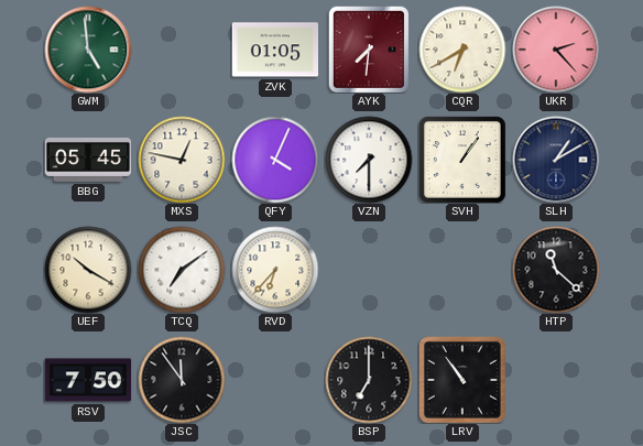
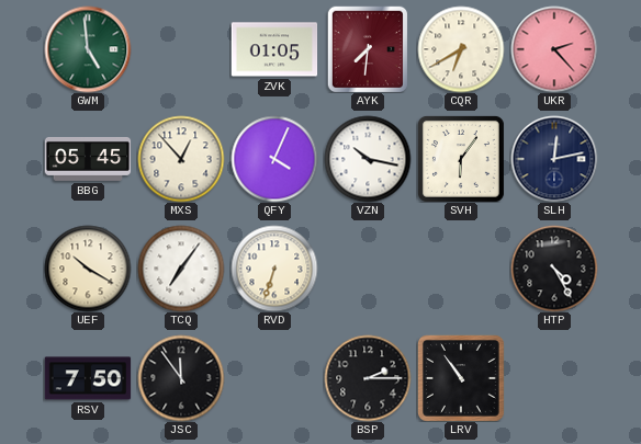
MXS: 12:47 -> 12:53
VZN: 7:30 -> 10:17
SVH: 1:06 -> 6:06
SLH: 1:10 -> 12:13
TCQ: 7:09 -> 7:06
RVD: 6:37 -> 6:33
HTP: 11:22 -> 4:25
BSP: 7:00 -> 2:15
